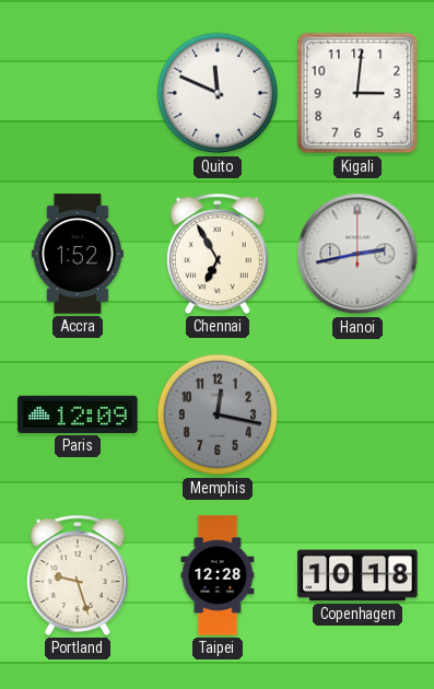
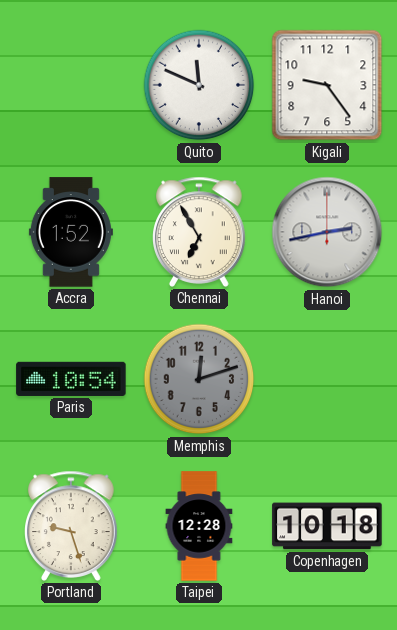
Kigali: 3:01 -> 9:24
Paris: 12:09 -> 10:54
Memphis: 12:17 -> 12:12
